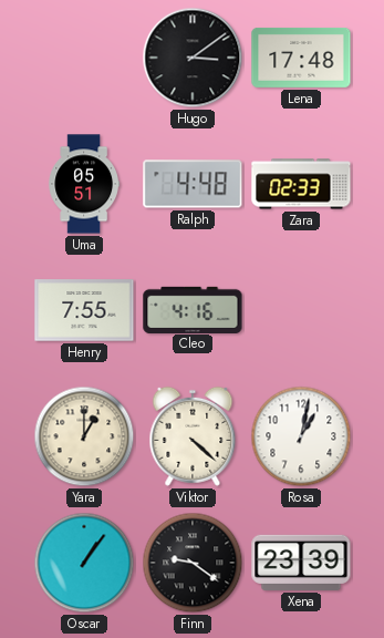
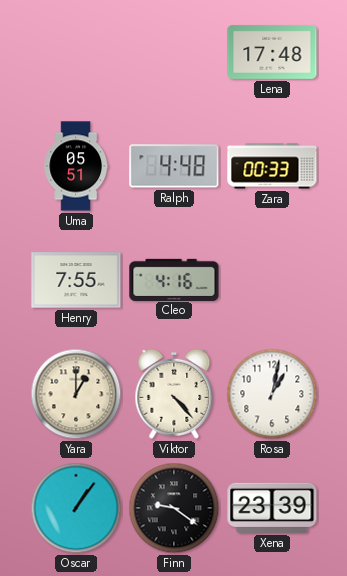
Hugo: 3:09 -> none
Zara: 02:33 -> 00:33
Viktor: 4:22 -> 4:23
